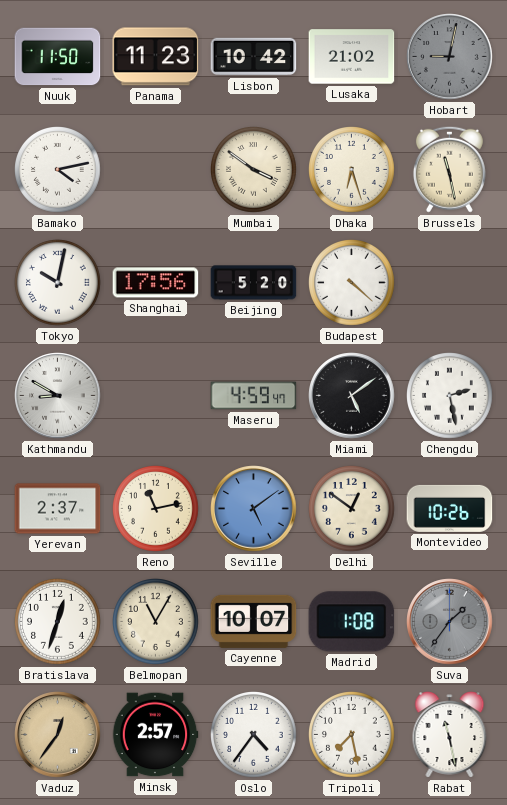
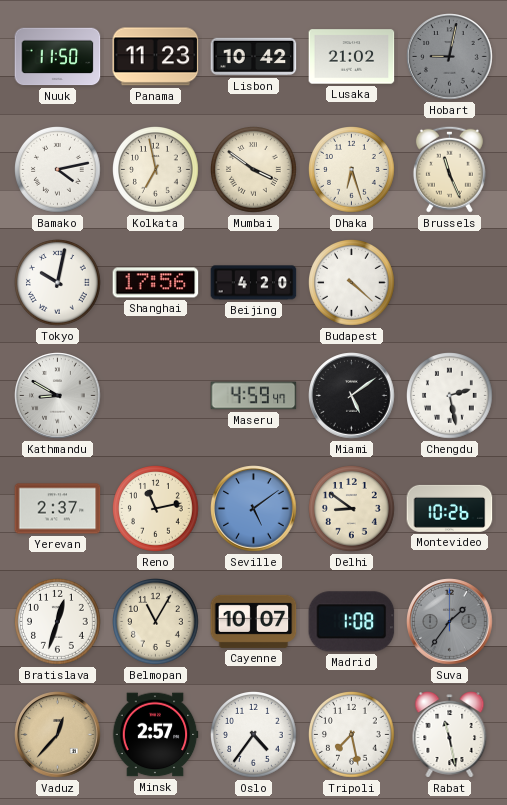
Kolkata: none -> 6:58
Brussels: 11:28 -> 11:26
Beijing: 5:20 -> 4:20
Delhi: 12:51 -> 8:51
Vaduz: 12:36 -> 12:37
